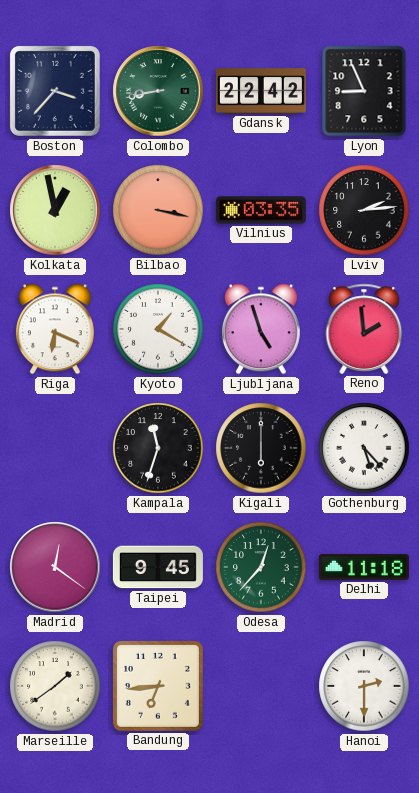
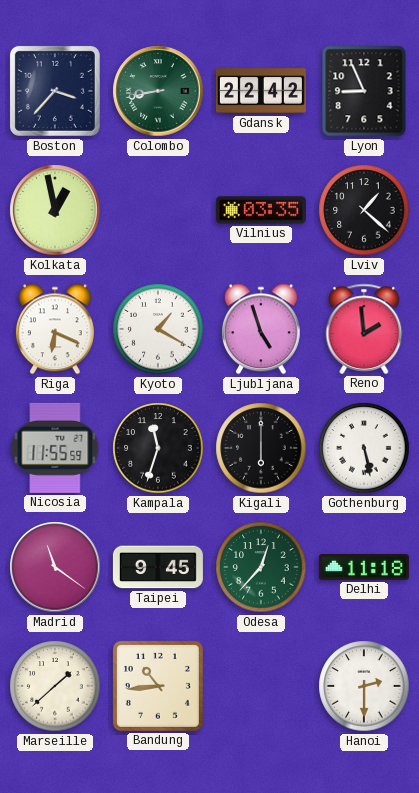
Bilbao: 3:17 -> none
Lviv: 2:14 -> 1:22
Nicosia: none -> 11:55
Gothenburg: 5:23 -> 5:28
Madrid: 12:21 -> 11:21
Marseille: 1:39 -> 1:38
Bandung: 6:44 -> 10:44
